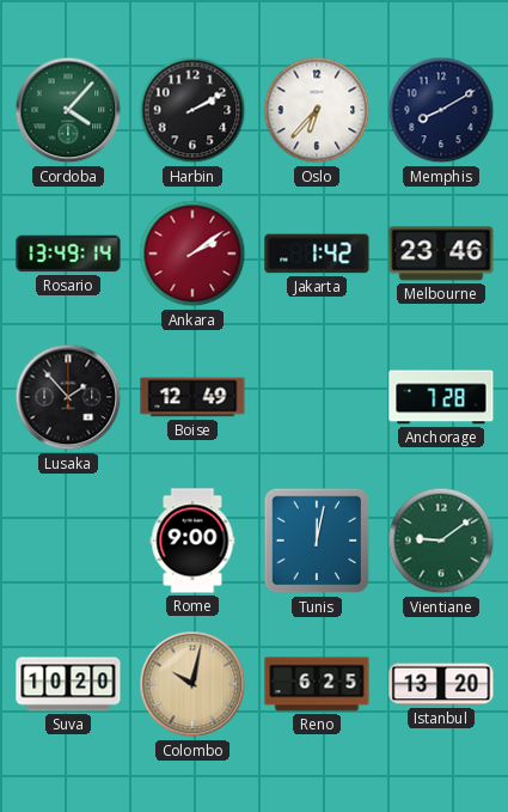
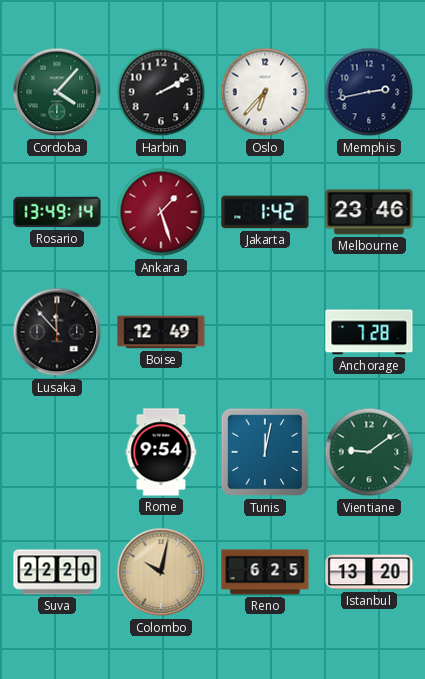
Memphis: 8:10 -> 2:43
Ankara: 2:09 -> 1:27
Lusaka: 1:53 -> 11:53
Rome: 9:00 -> 9:54
Suva: 10:20 -> 22:20
